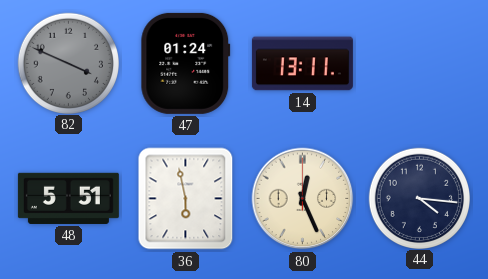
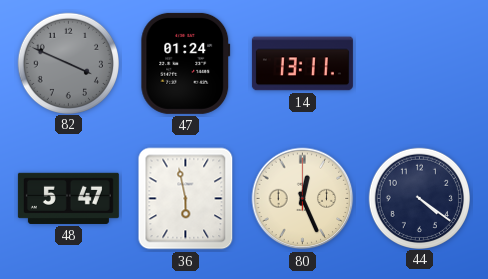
48: 5:51 -> 5:47
44: 4:16 -> 4:21
